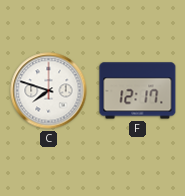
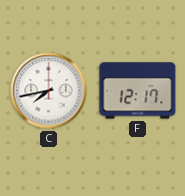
C: 7:48 -> 7:43
